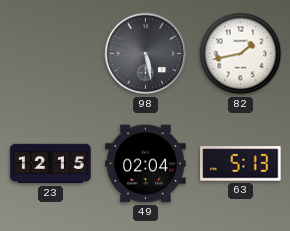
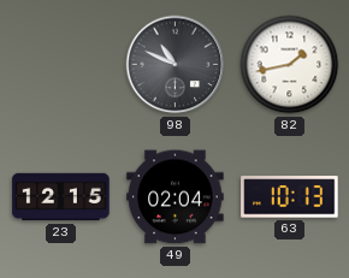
98: 5:28 -> 10:49
63: 5:13 -> 10:13
